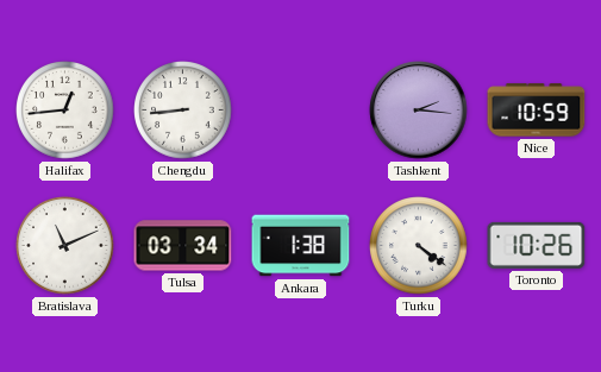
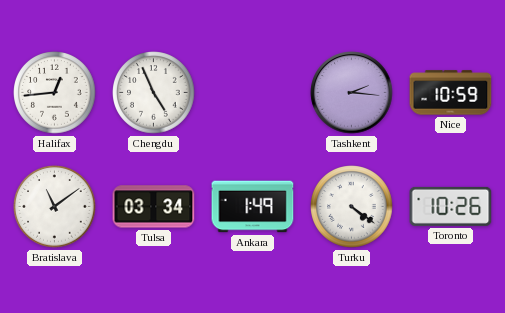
Chengdu: 8:44 -> 4:56
Bratislava: 11:11 -> 11:09
Ankara: 1:38 -> 1:49
